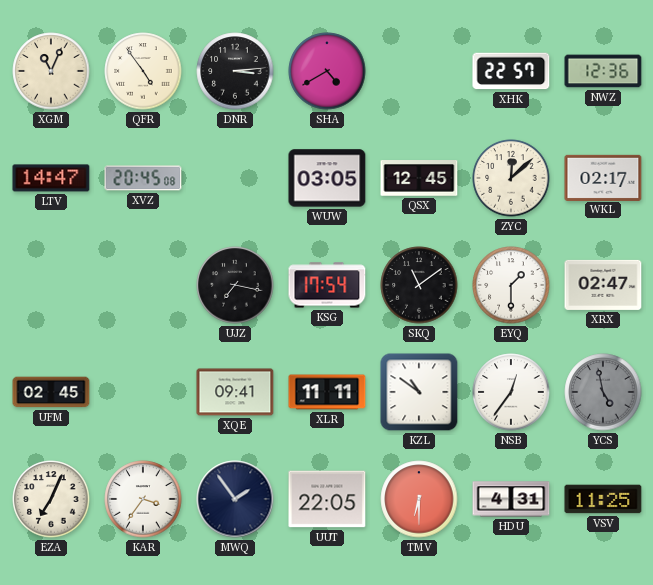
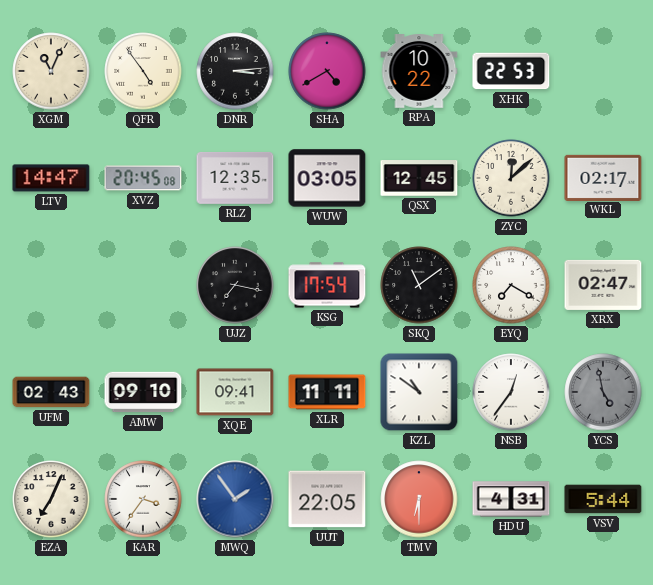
RPA: none -> 10:22
XHK: 22:57 -> 22:53
NWZ: 12:36 -> none
RLZ: none -> 12:35
EYQ: 1:30 -> 7:20
UFM: 02:45 -> 02:43
AMW: none -> 09:10
MWQ dial: navy -> blue
VSV: 11:25 -> 5:44
